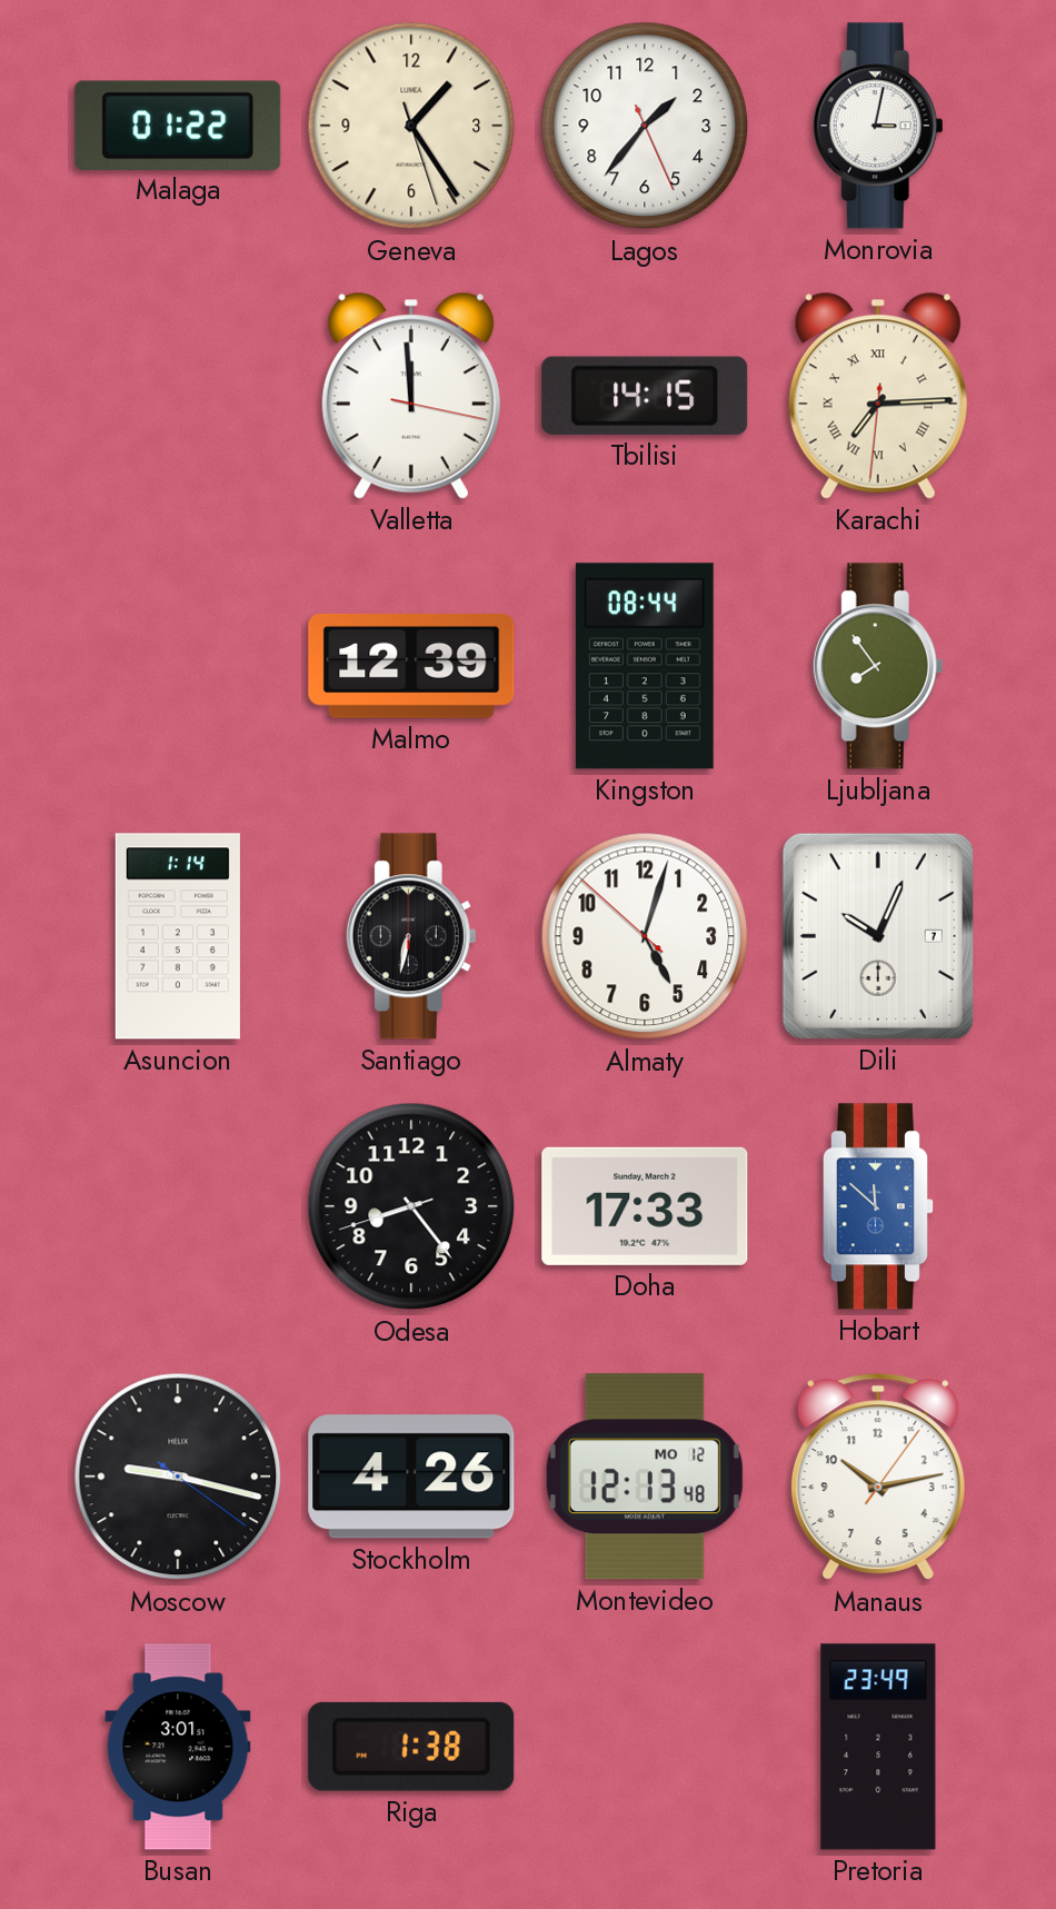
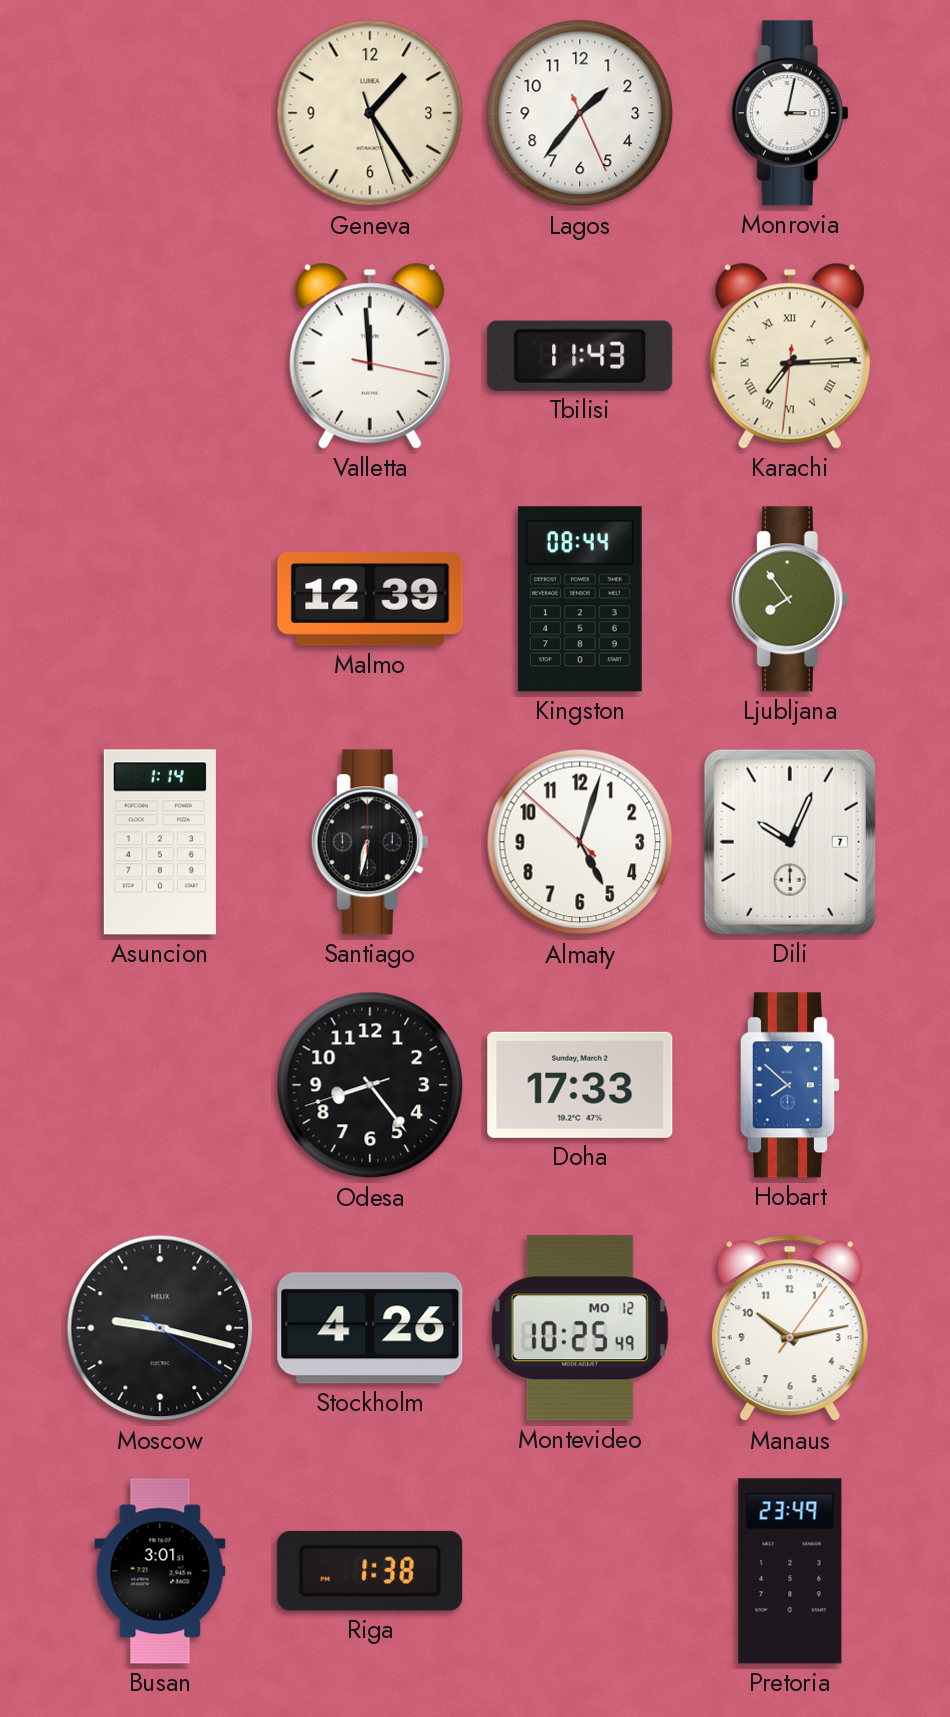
Malaga: 01:22 -> none
Tbilisi: 14:15 -> 11:43
Hobart: 11:52 -> 7:52
Montevideo: 12:13 -> 10:25
